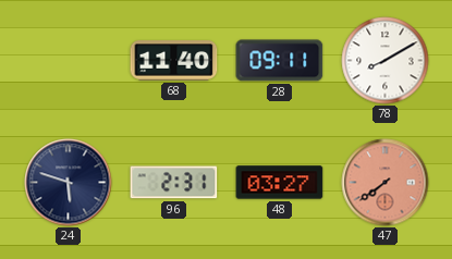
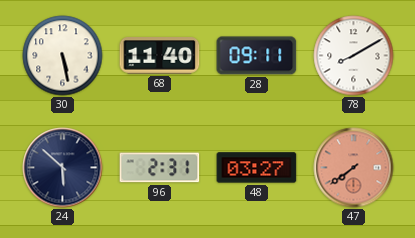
30: none -> 5:28
24: 5:48 -> 5:52
